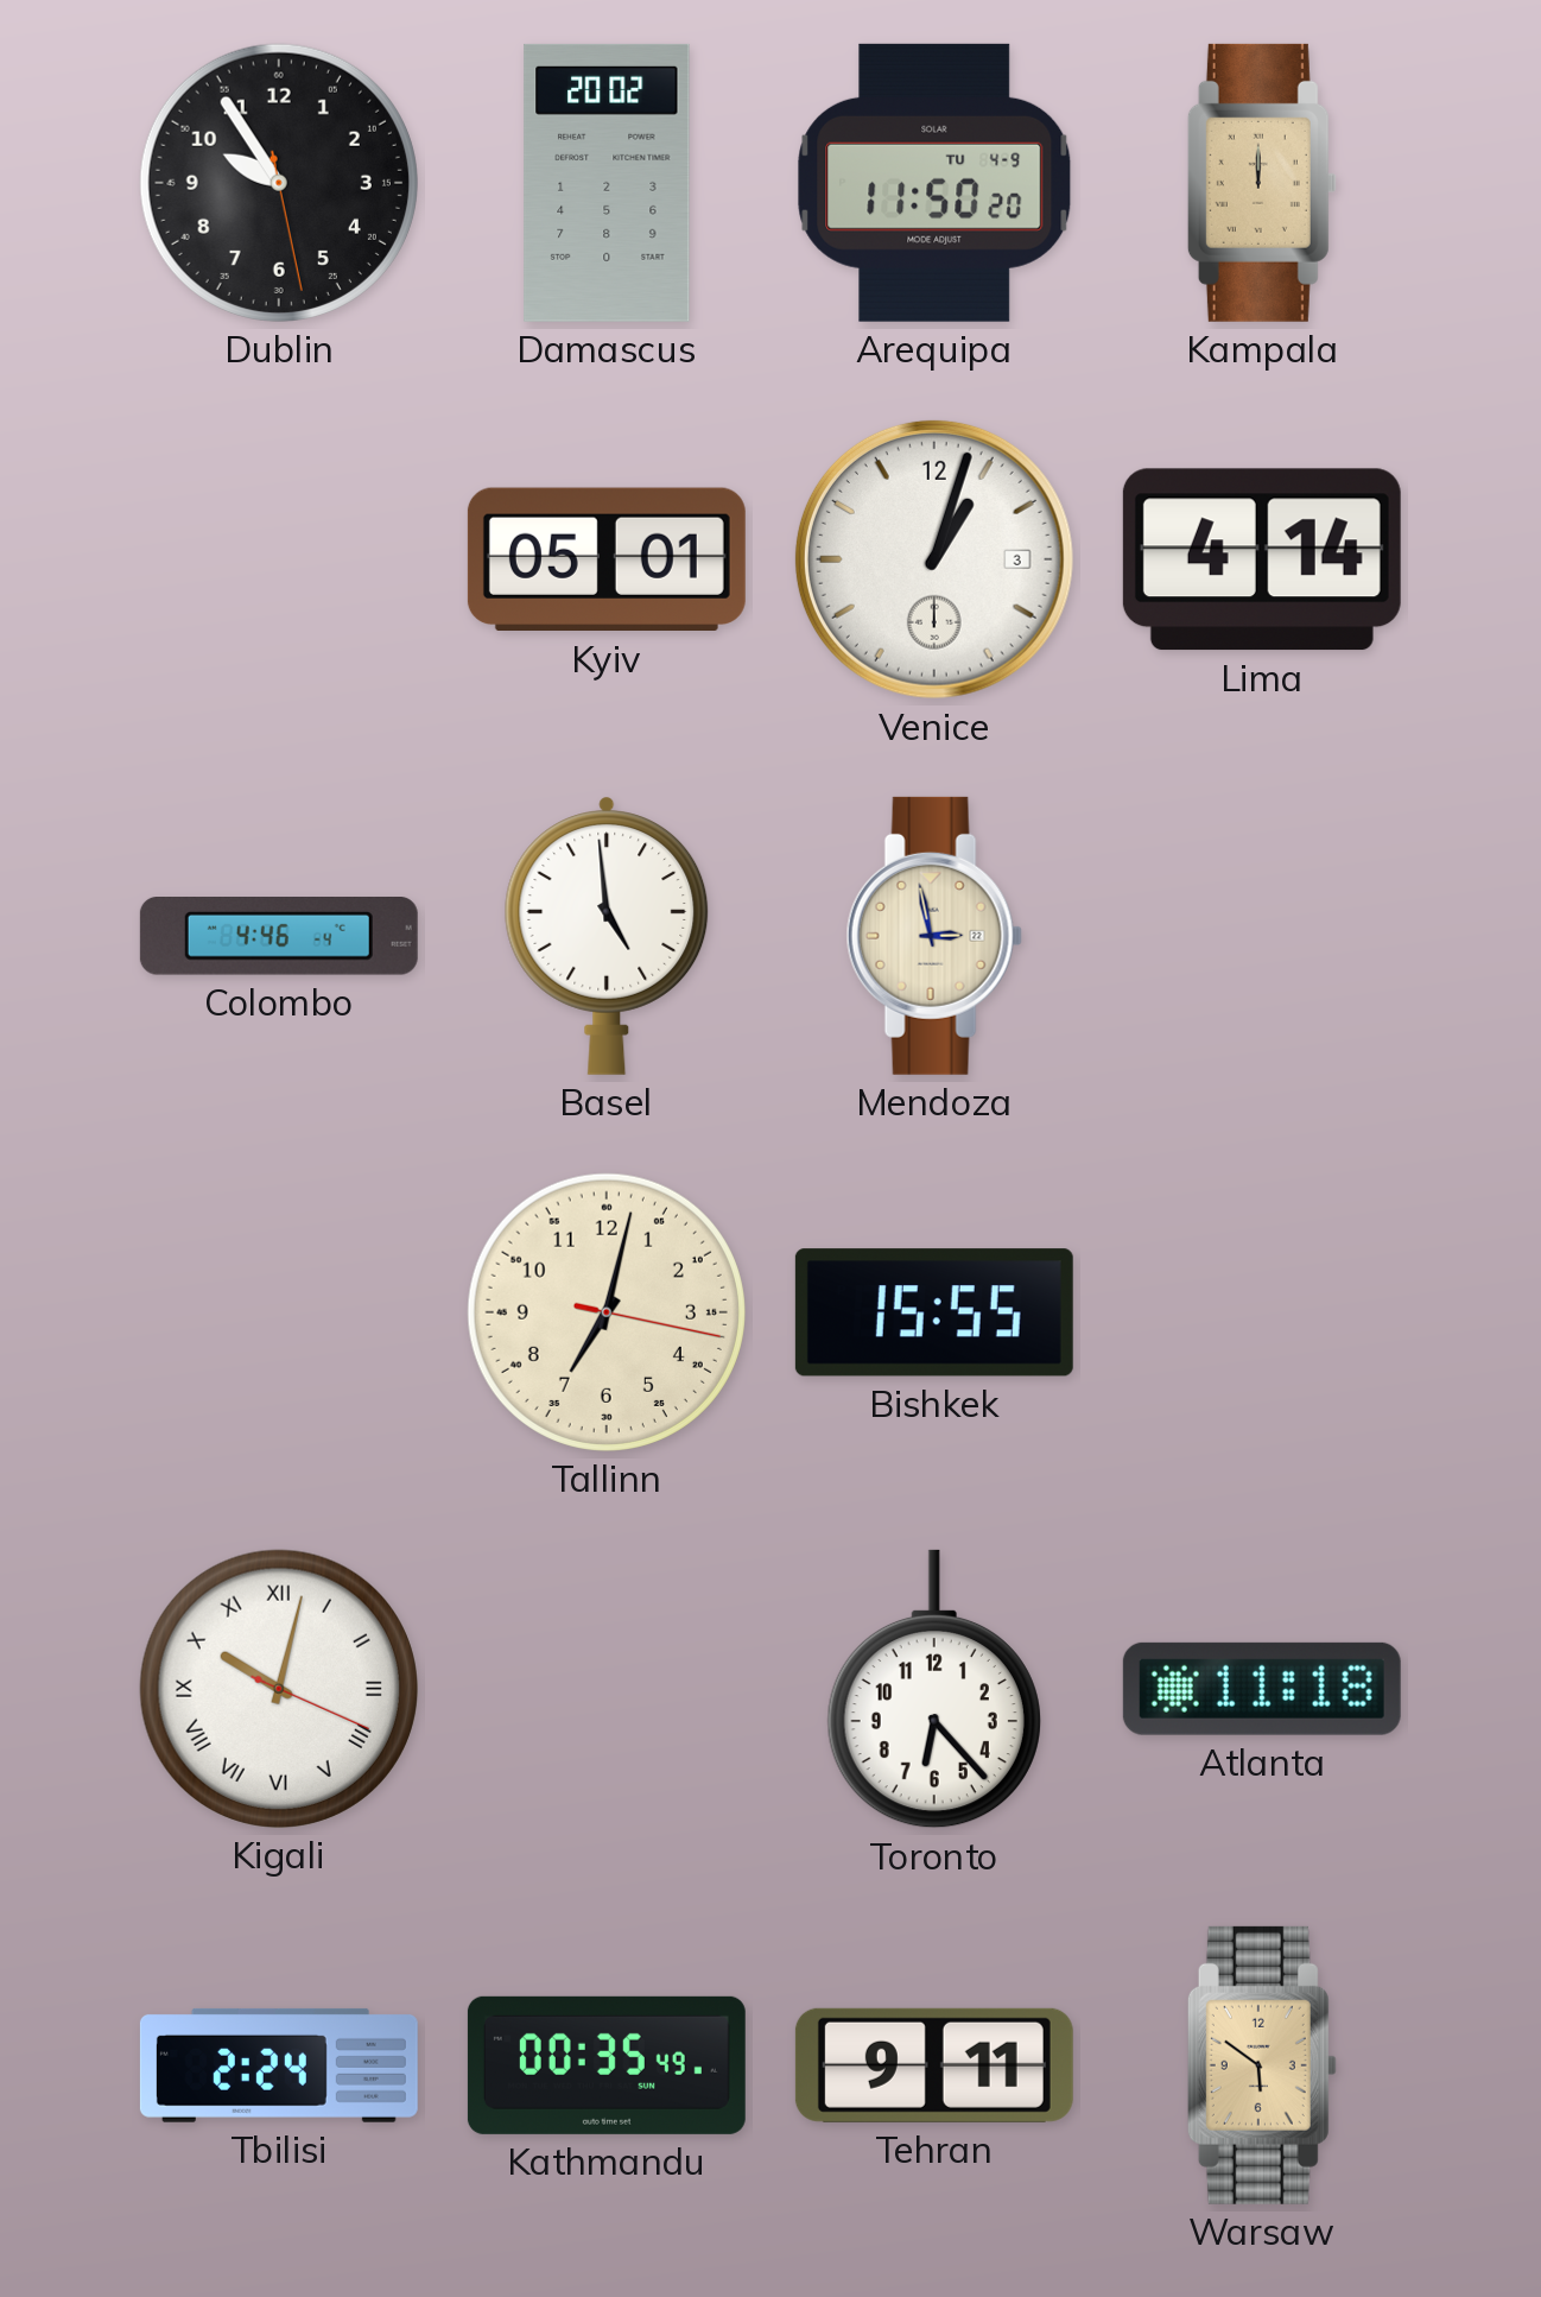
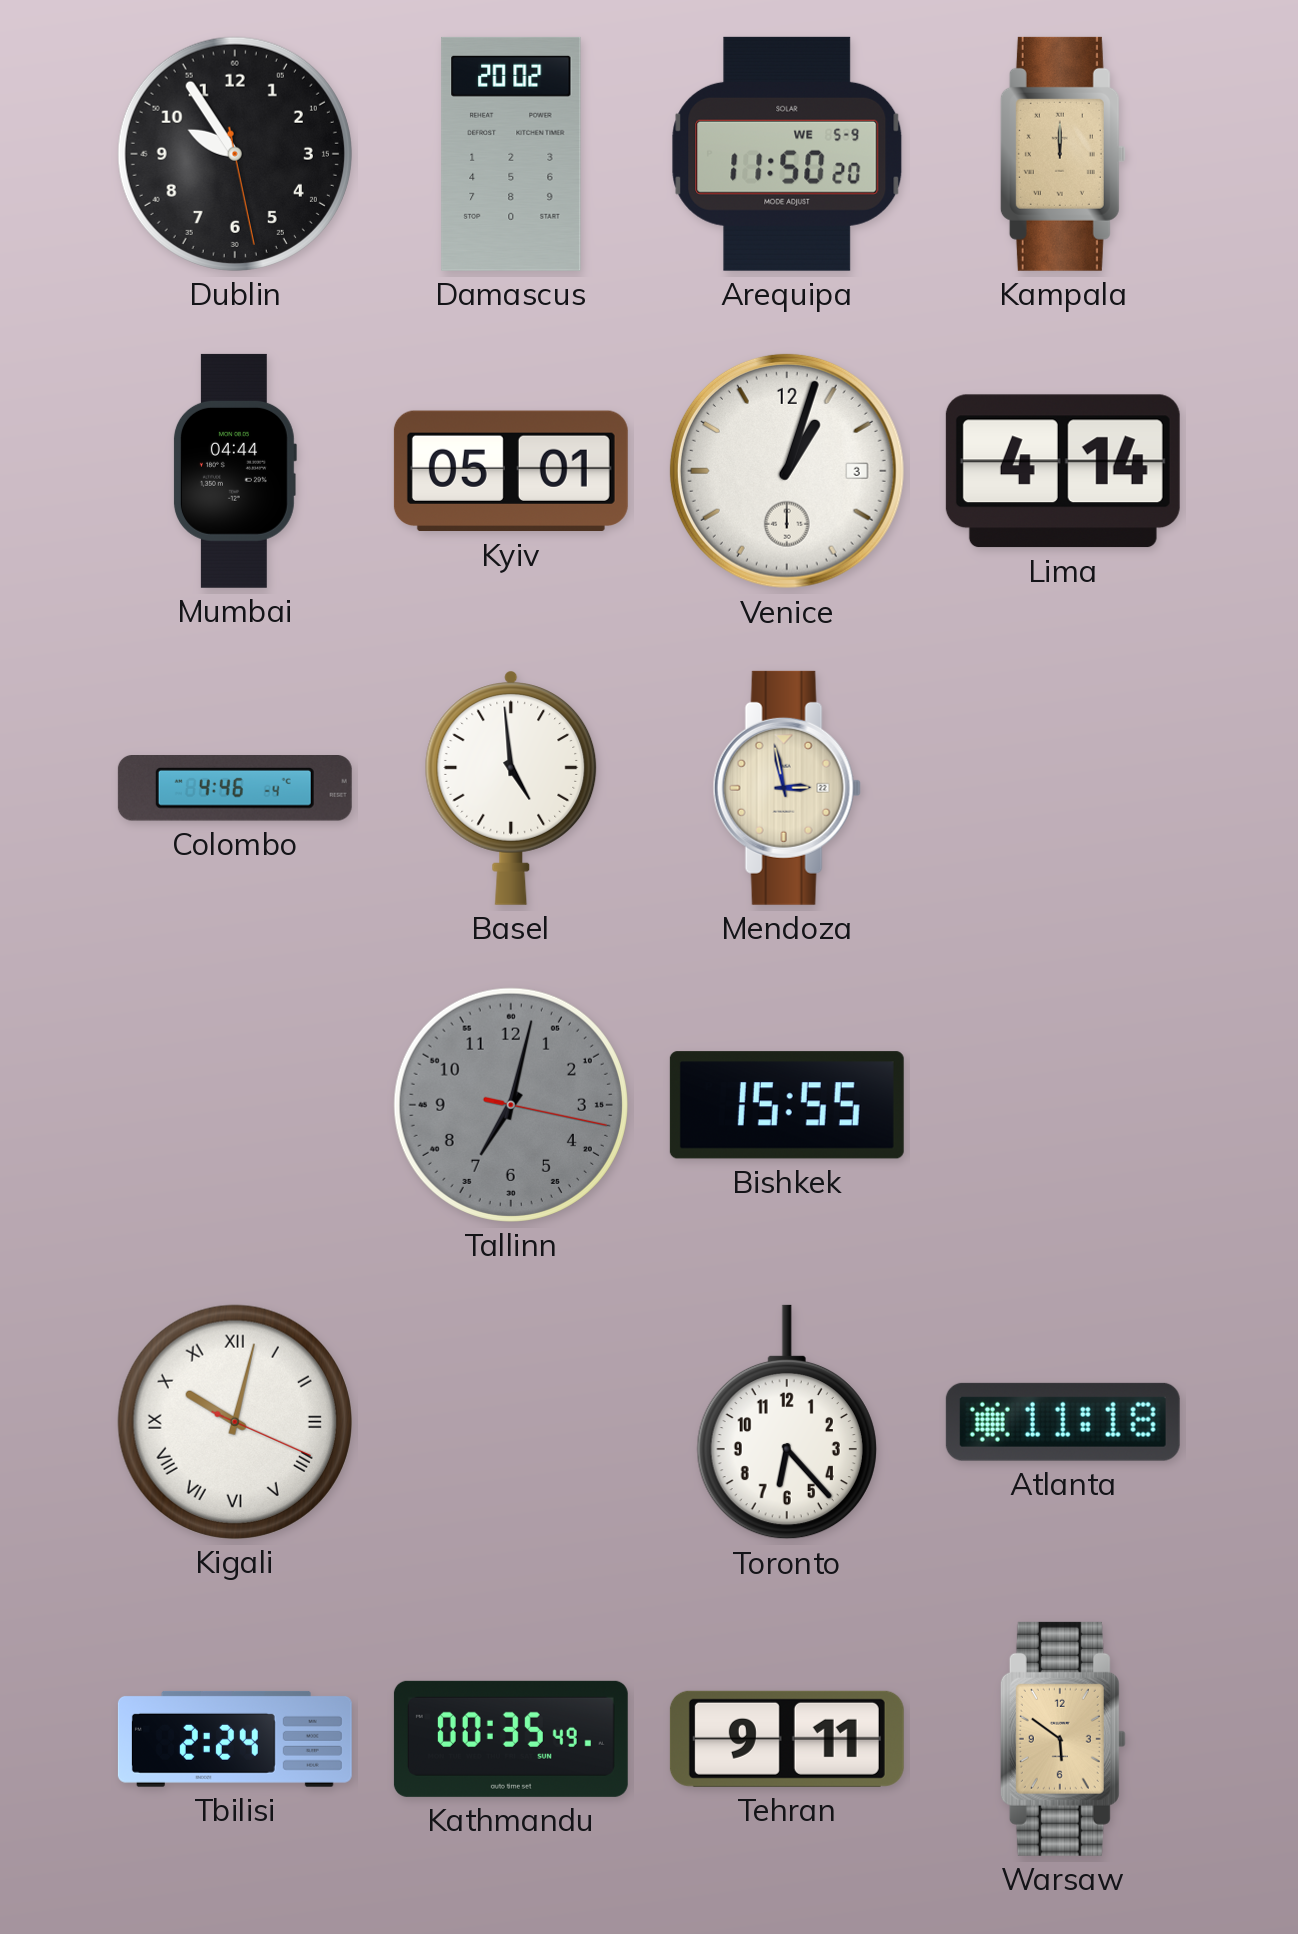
Arequipa date: TU 4-9 -> WE 5-9
Mumbai: none -> 04:44
Tallinn dial: cream -> grey
